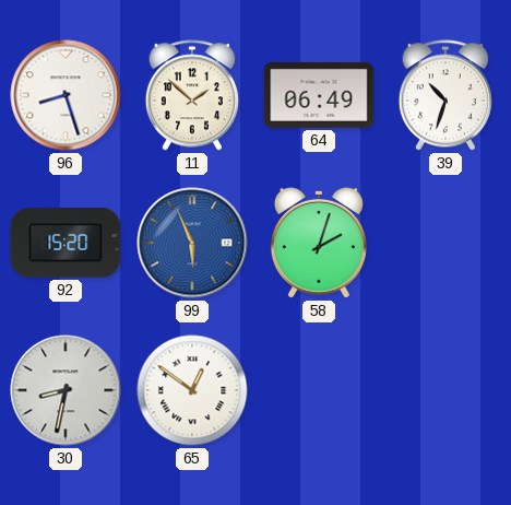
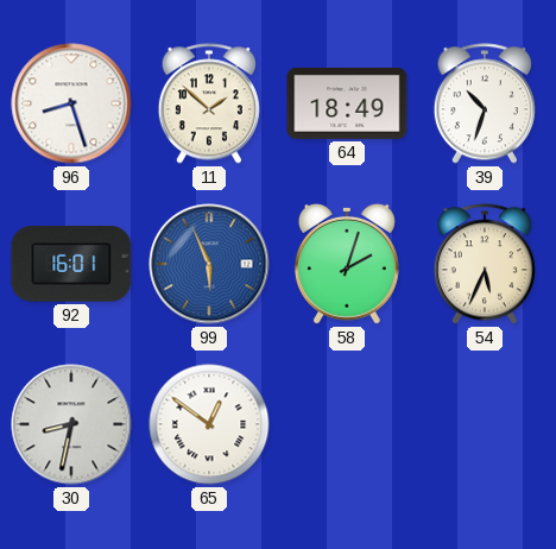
64: 06:49 -> 18:49
92: 15:20 -> 16:01
54: none -> 5:34
